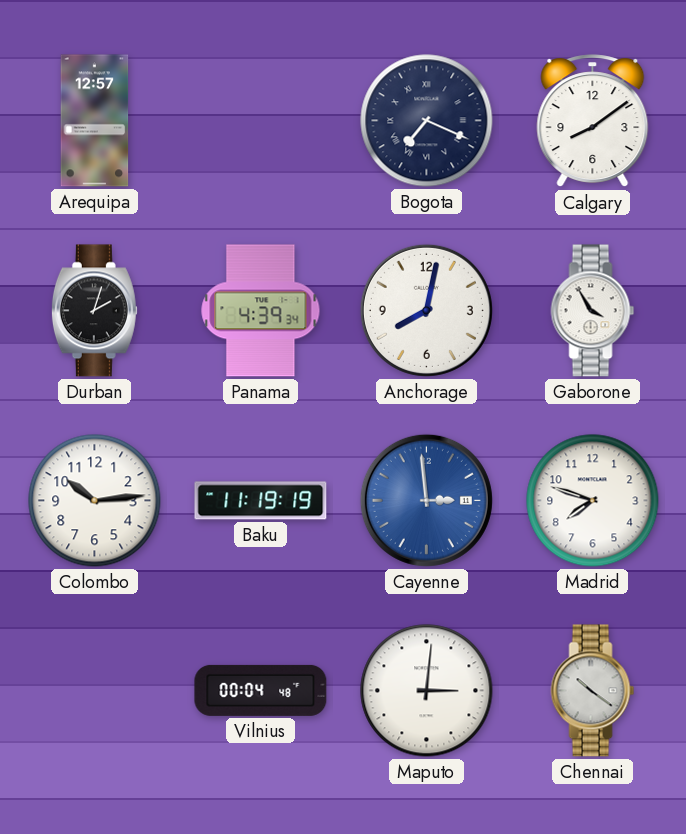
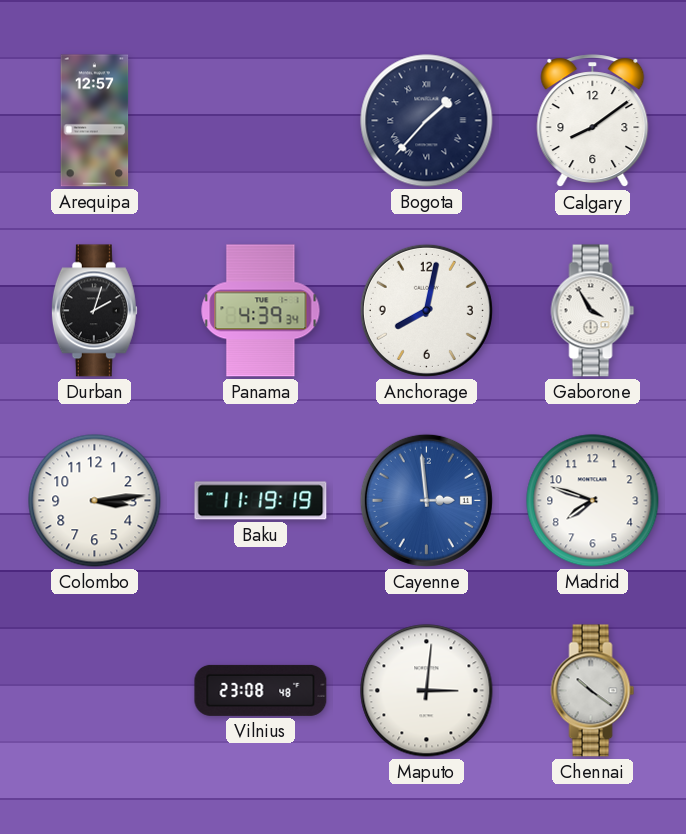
Bogota: 7:19 -> 1:37
Colombo: 10:14 -> 3:14
Vilnius: 00:04 -> 23:08
